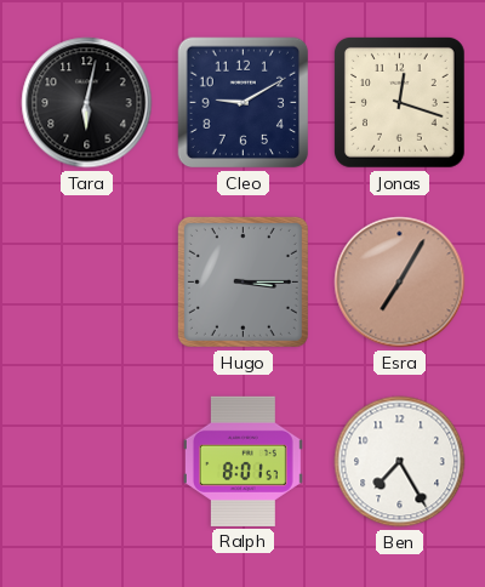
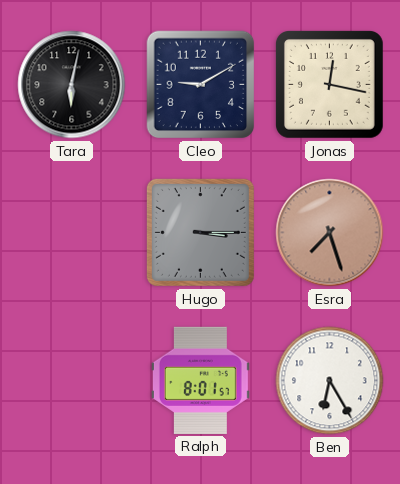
Jonas: 12:18 -> 12:17
Esra: 7:05 -> 7:27
Ben: 7:25 -> 6:25
